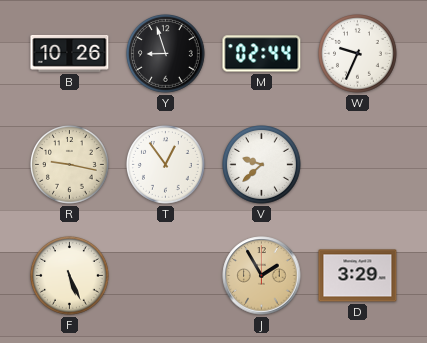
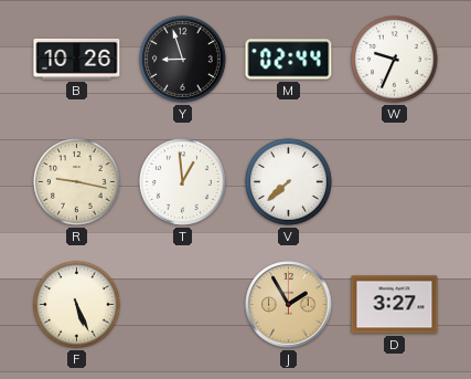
T: 12:54 -> 12:59
V: 9:38 -> 7:38
D: 3:29 -> 3:27
